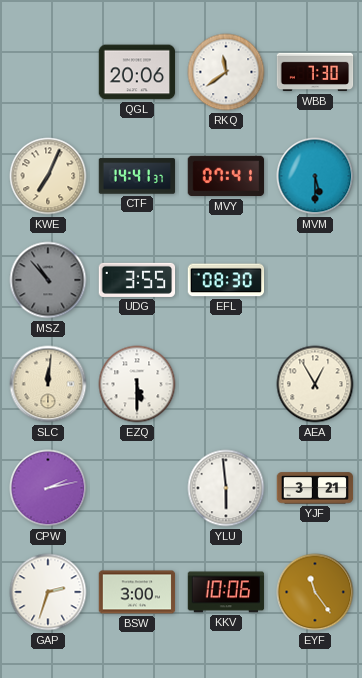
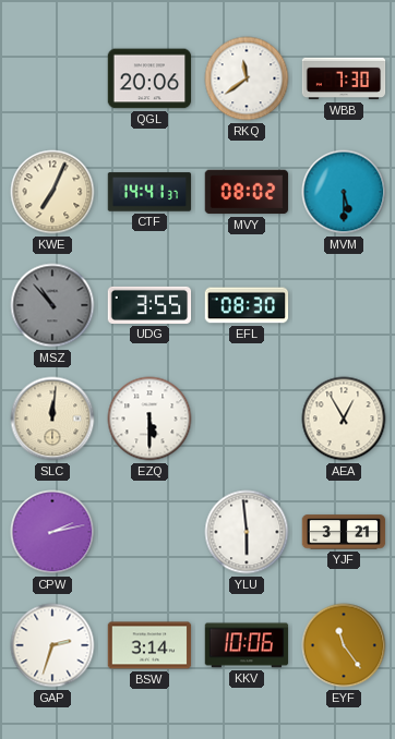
MVY: 07:41 -> 08:02
BSW: 3:00 -> 3:14
